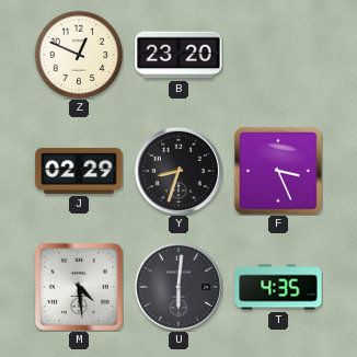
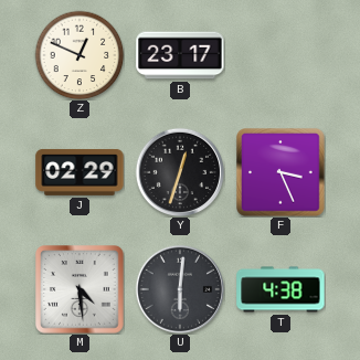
B: 23:20 -> 23:17
Y: 8:33 -> 12:33
T: 4:35 -> 4:38
